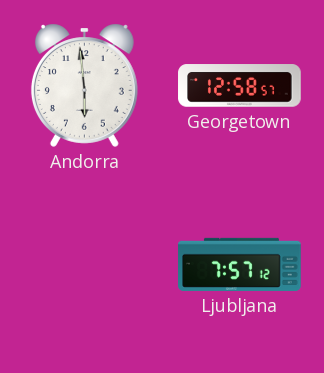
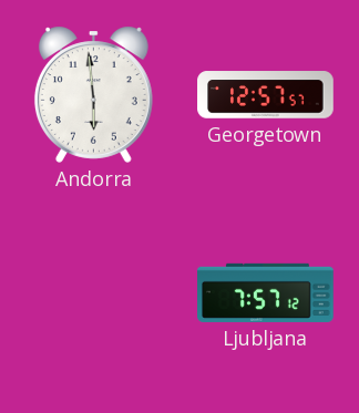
Georgetown: 12:58 -> 12:57
